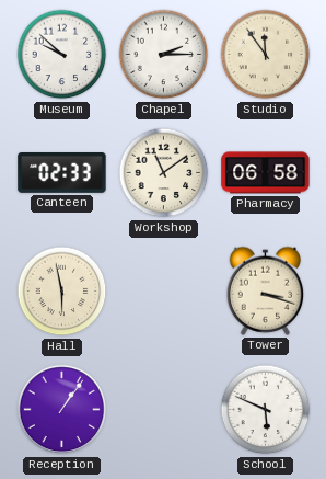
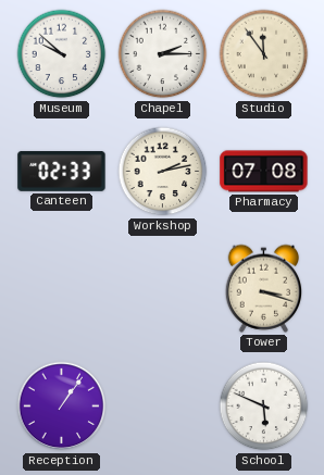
Workshop: 11:09 -> 2:13
Pharmacy: 06:58 -> 07:08
Hall: 5:58 -> none
